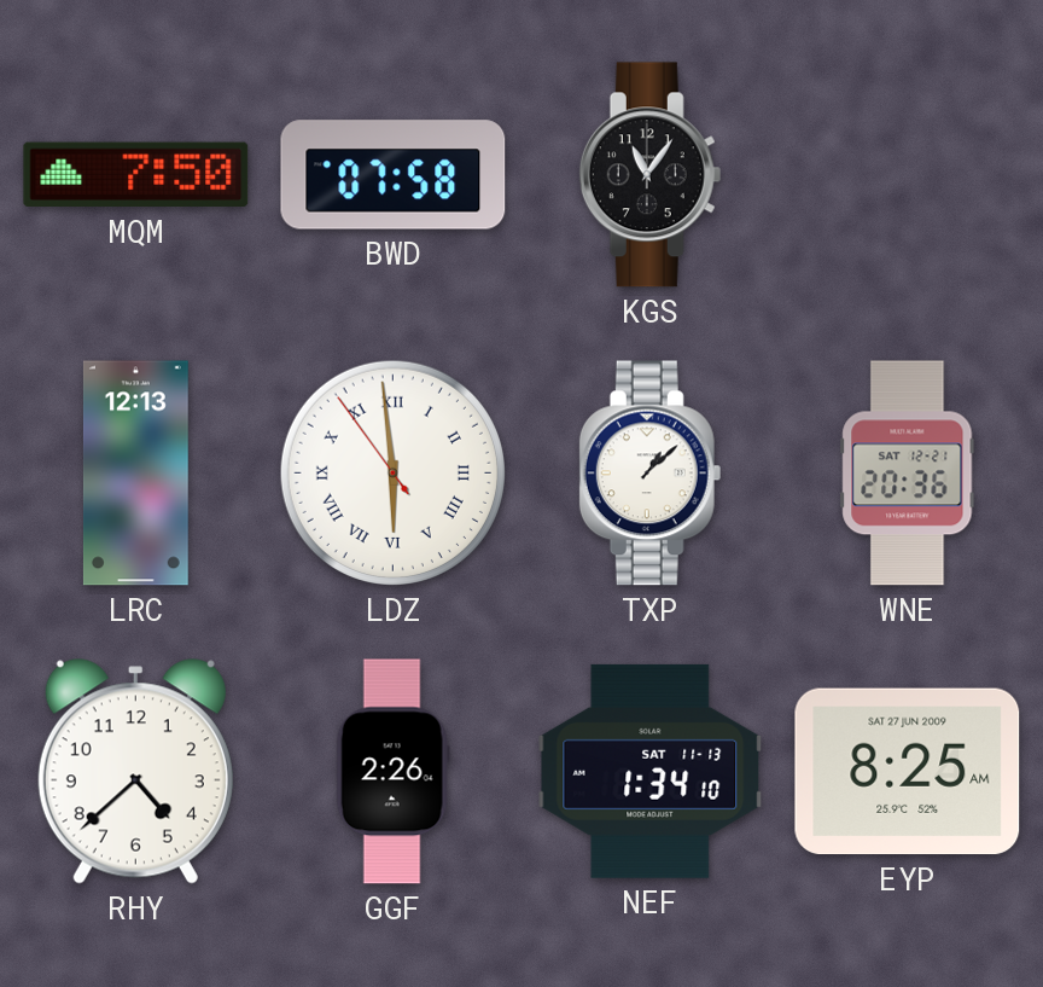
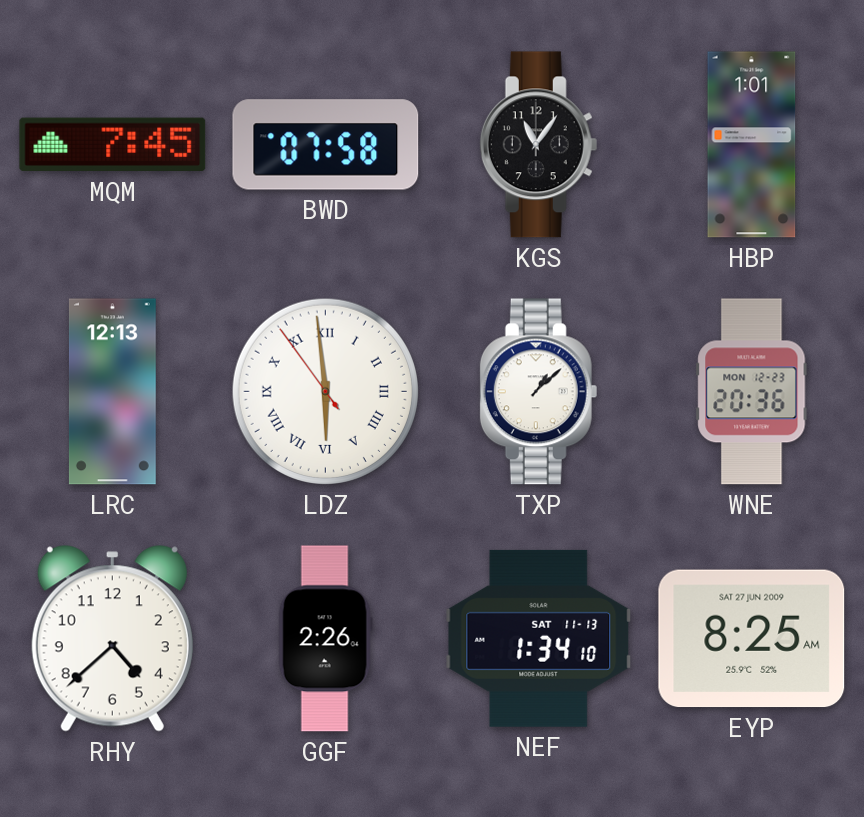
MQM: 7:50 -> 7:45
HBP: none -> 1:01
WNE date: SAT 12-21 -> MON 12-23
